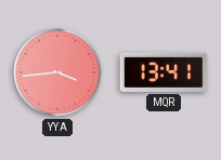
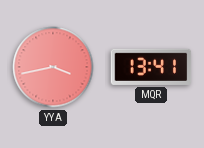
YYA: 3:44 -> 3:43
